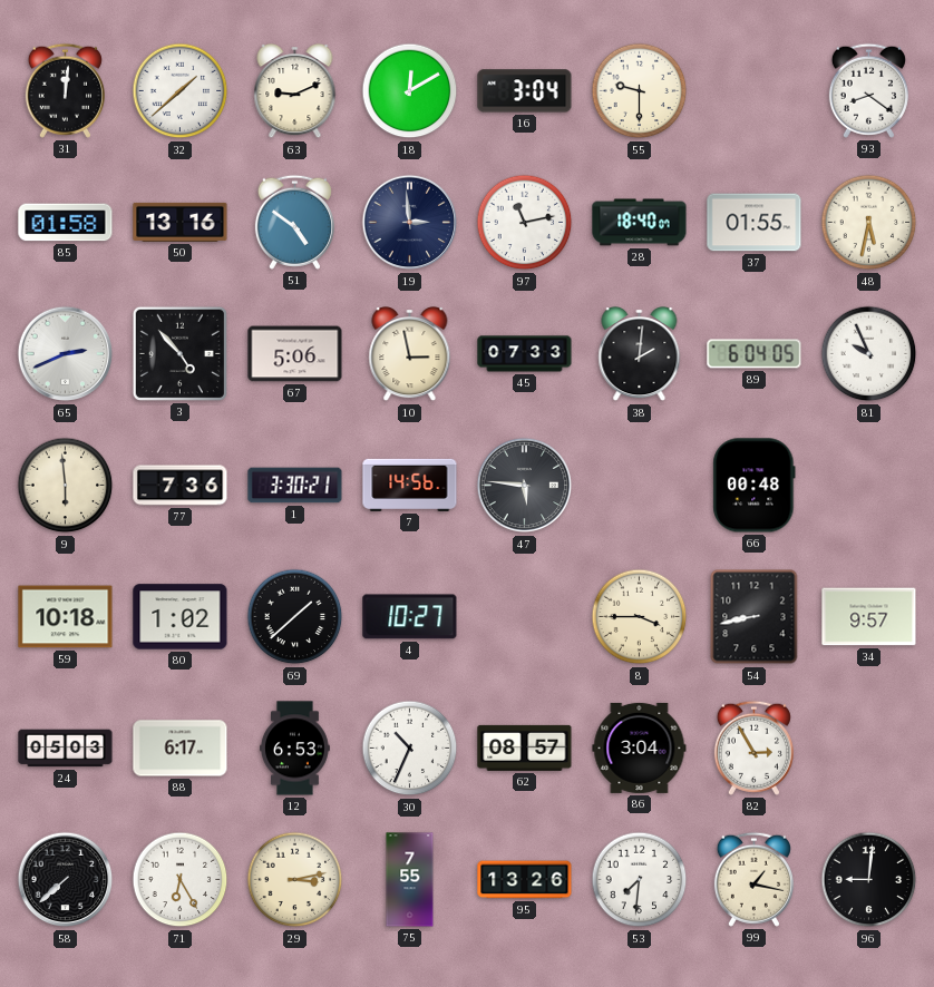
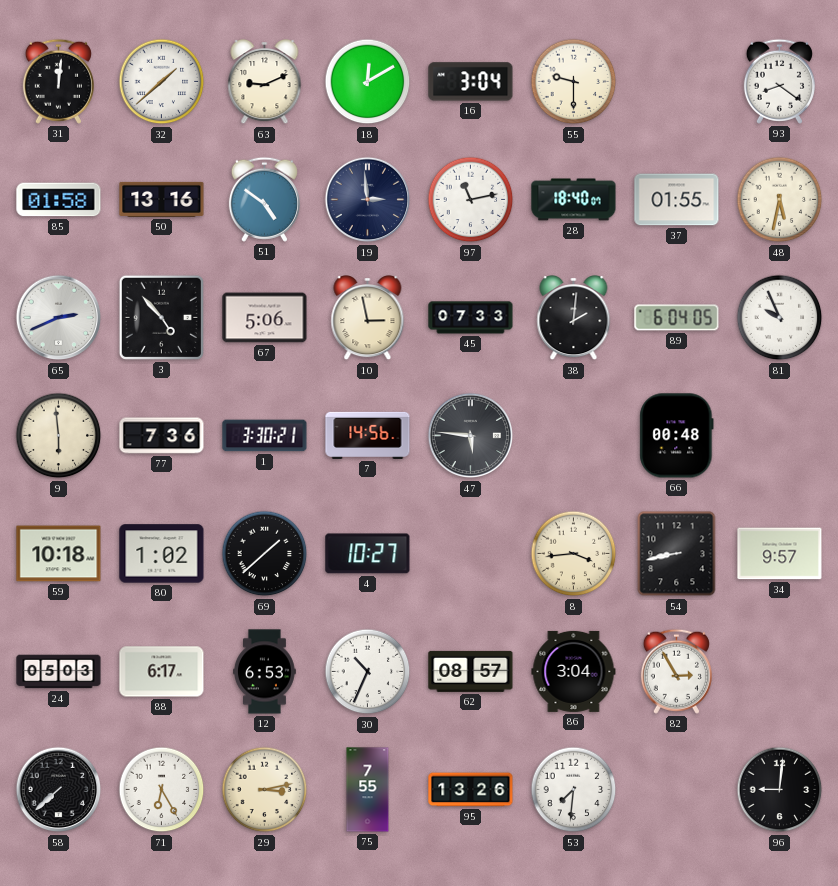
8: 3:45 -> 3:44
99: 1:17 -> none
